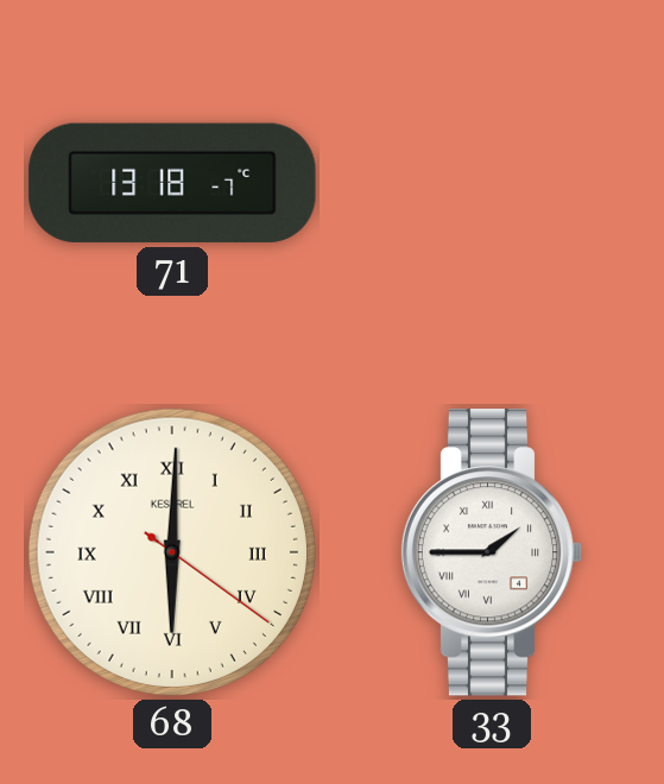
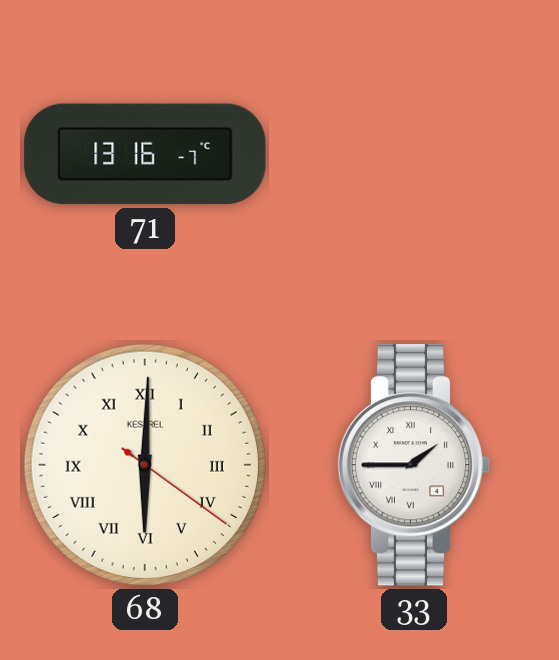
71: 13:18 -> 13:16
